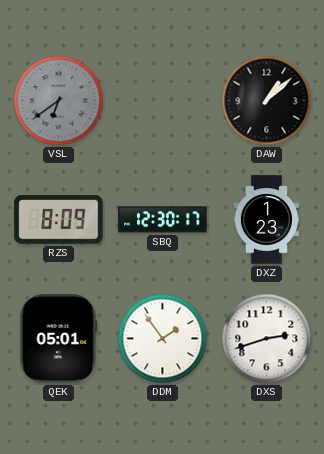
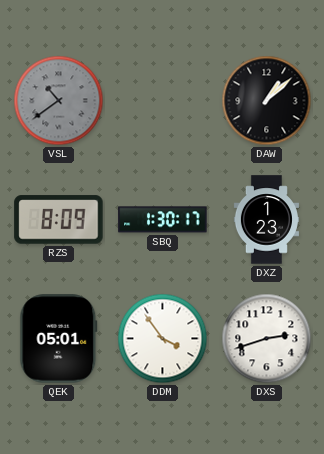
VSL: 6:39 -> 10:39
SBQ: 12:30 -> 1:30
DDM: 1:54 -> 3:54
